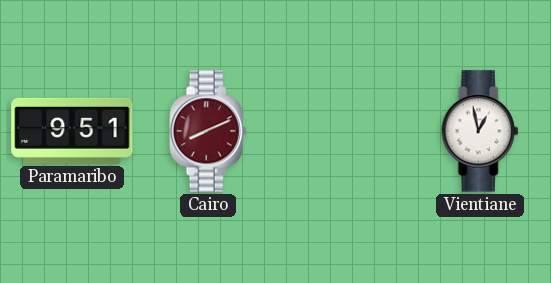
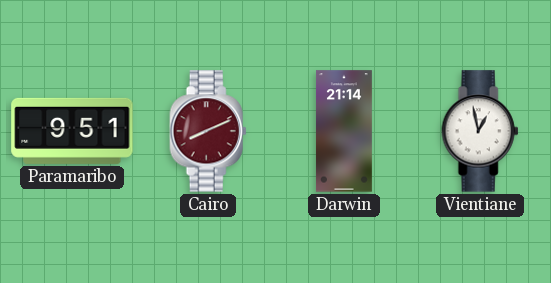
Darwin: none -> 21:14
